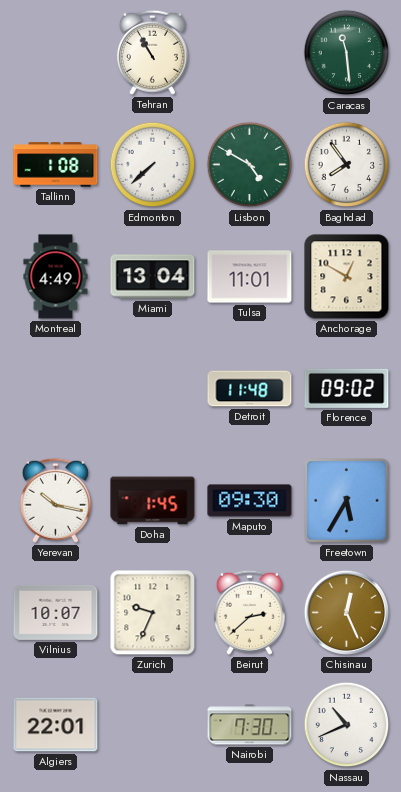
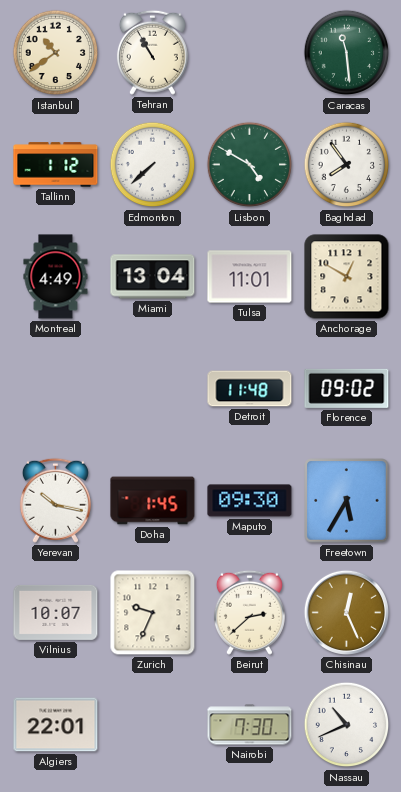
Istanbul: none -> 10:39
Tallinn: 1:08 -> 1:12
